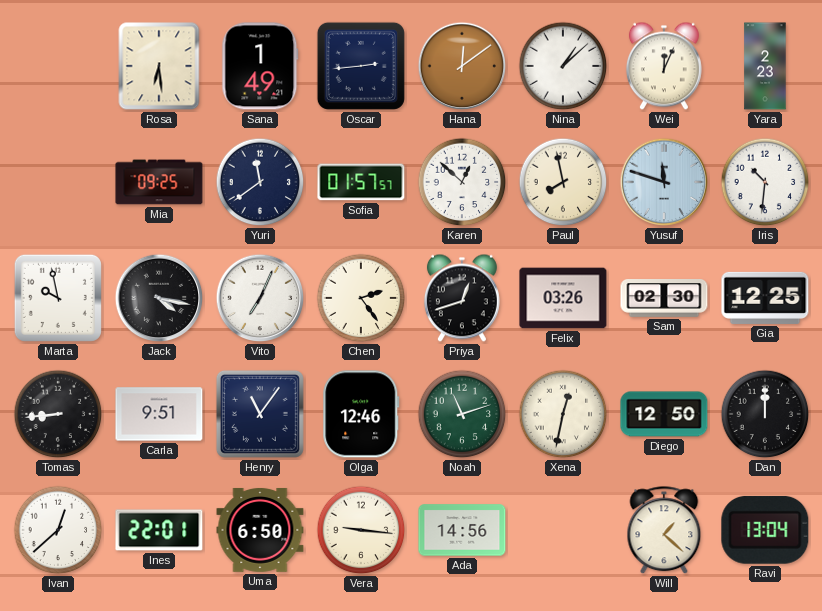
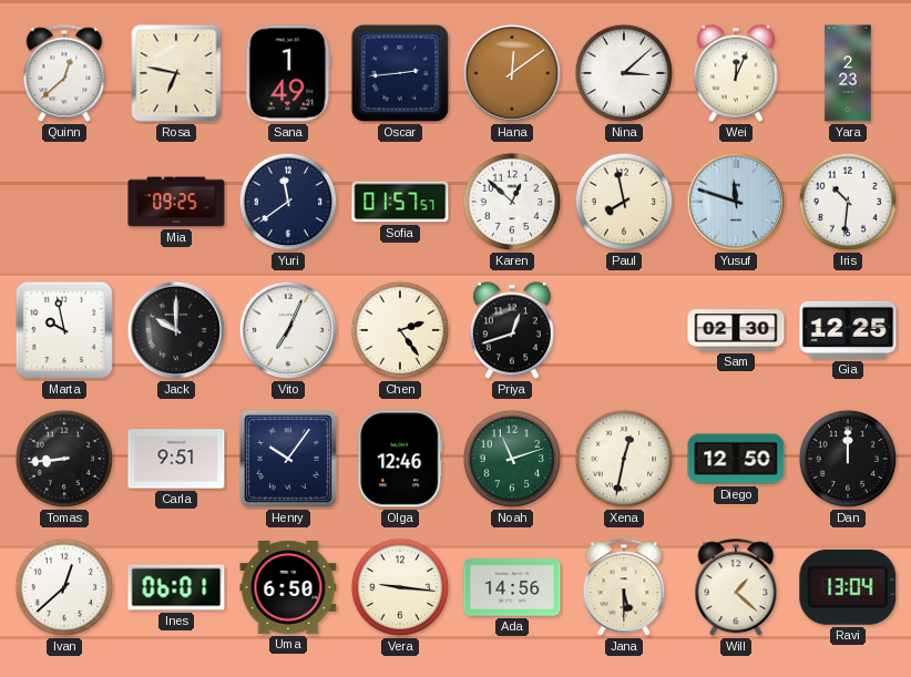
Quinn: none -> 12:38
Rosa: 6:29 -> 6:47
Nina: 1:08 -> 3:08
Jack: 4:17 -> 10:00
Felix: 03:26 -> none
Henry: 11:06 -> 10:06
Ines: 22:01 -> 06:01
Jana: none -> 5:30
